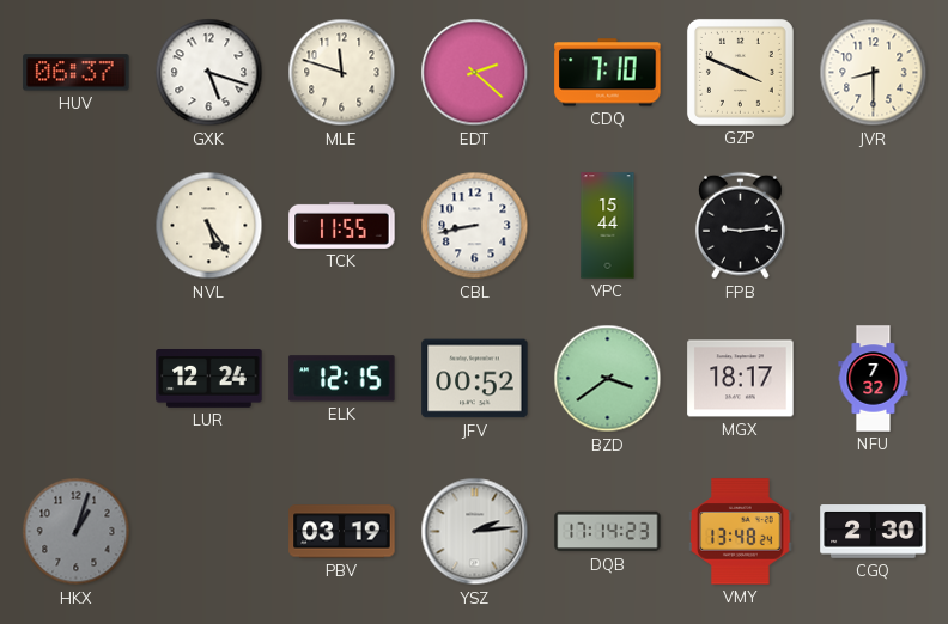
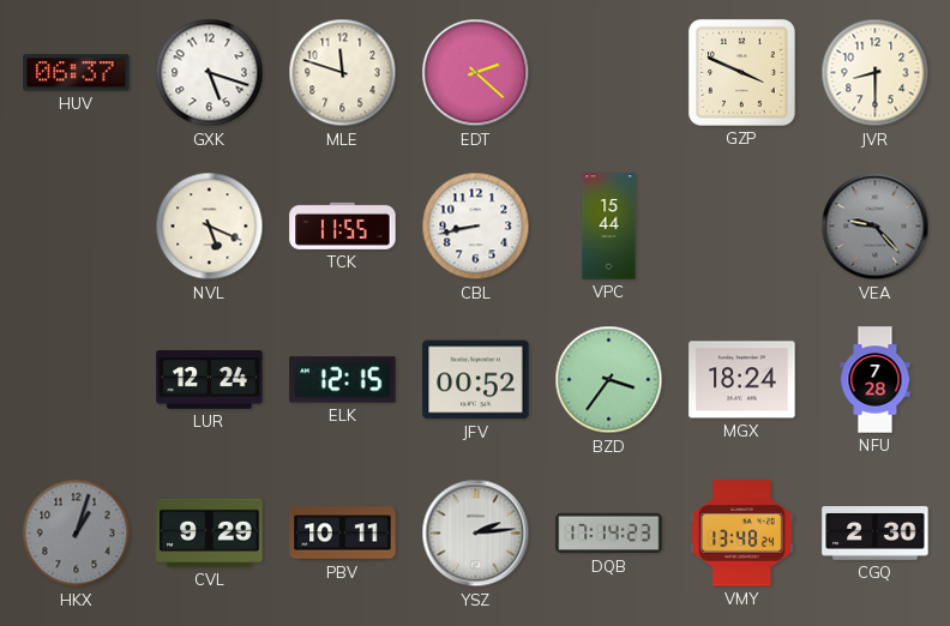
CDQ: 7:10 -> none
NVL: 5:24 -> 5:19
FPB: 9:14 -> none
VEA: none -> 9:23
BZD: 3:39 -> 3:36
MGX: 18:17 -> 18:24
NFU: 7:32 -> 7:28
CVL: none -> 9:29
PBV: 03:19 -> 10:11
